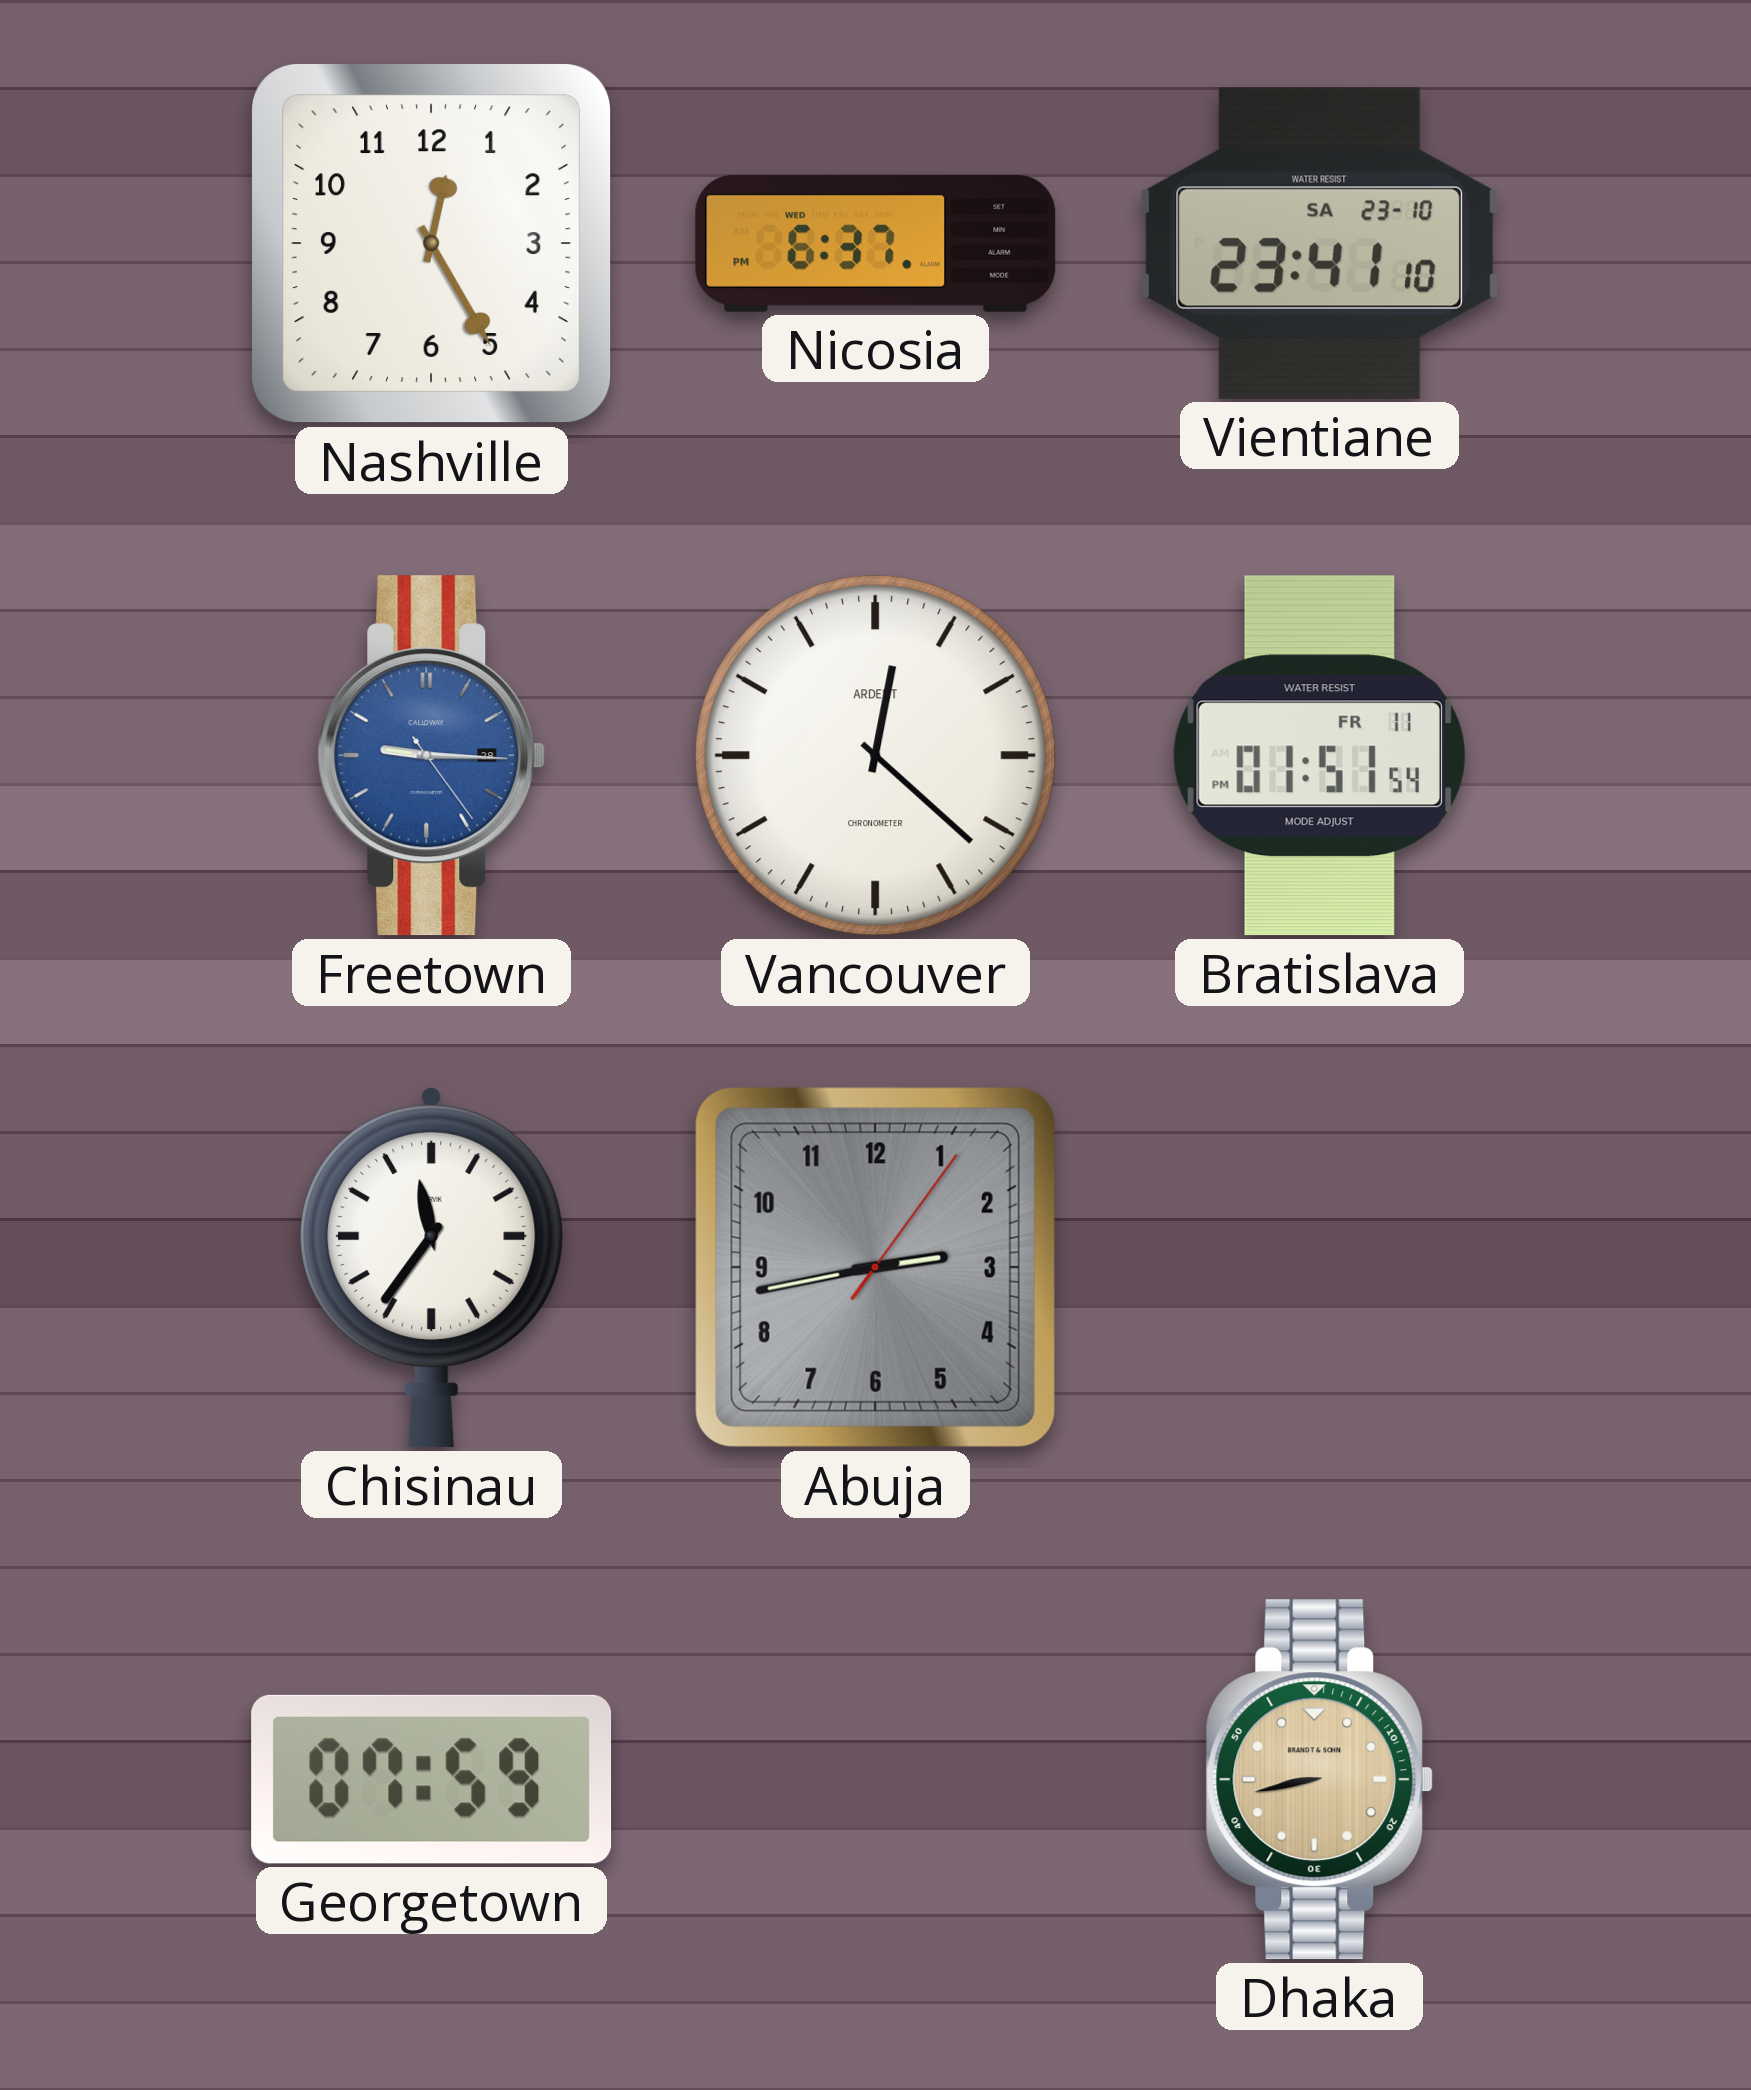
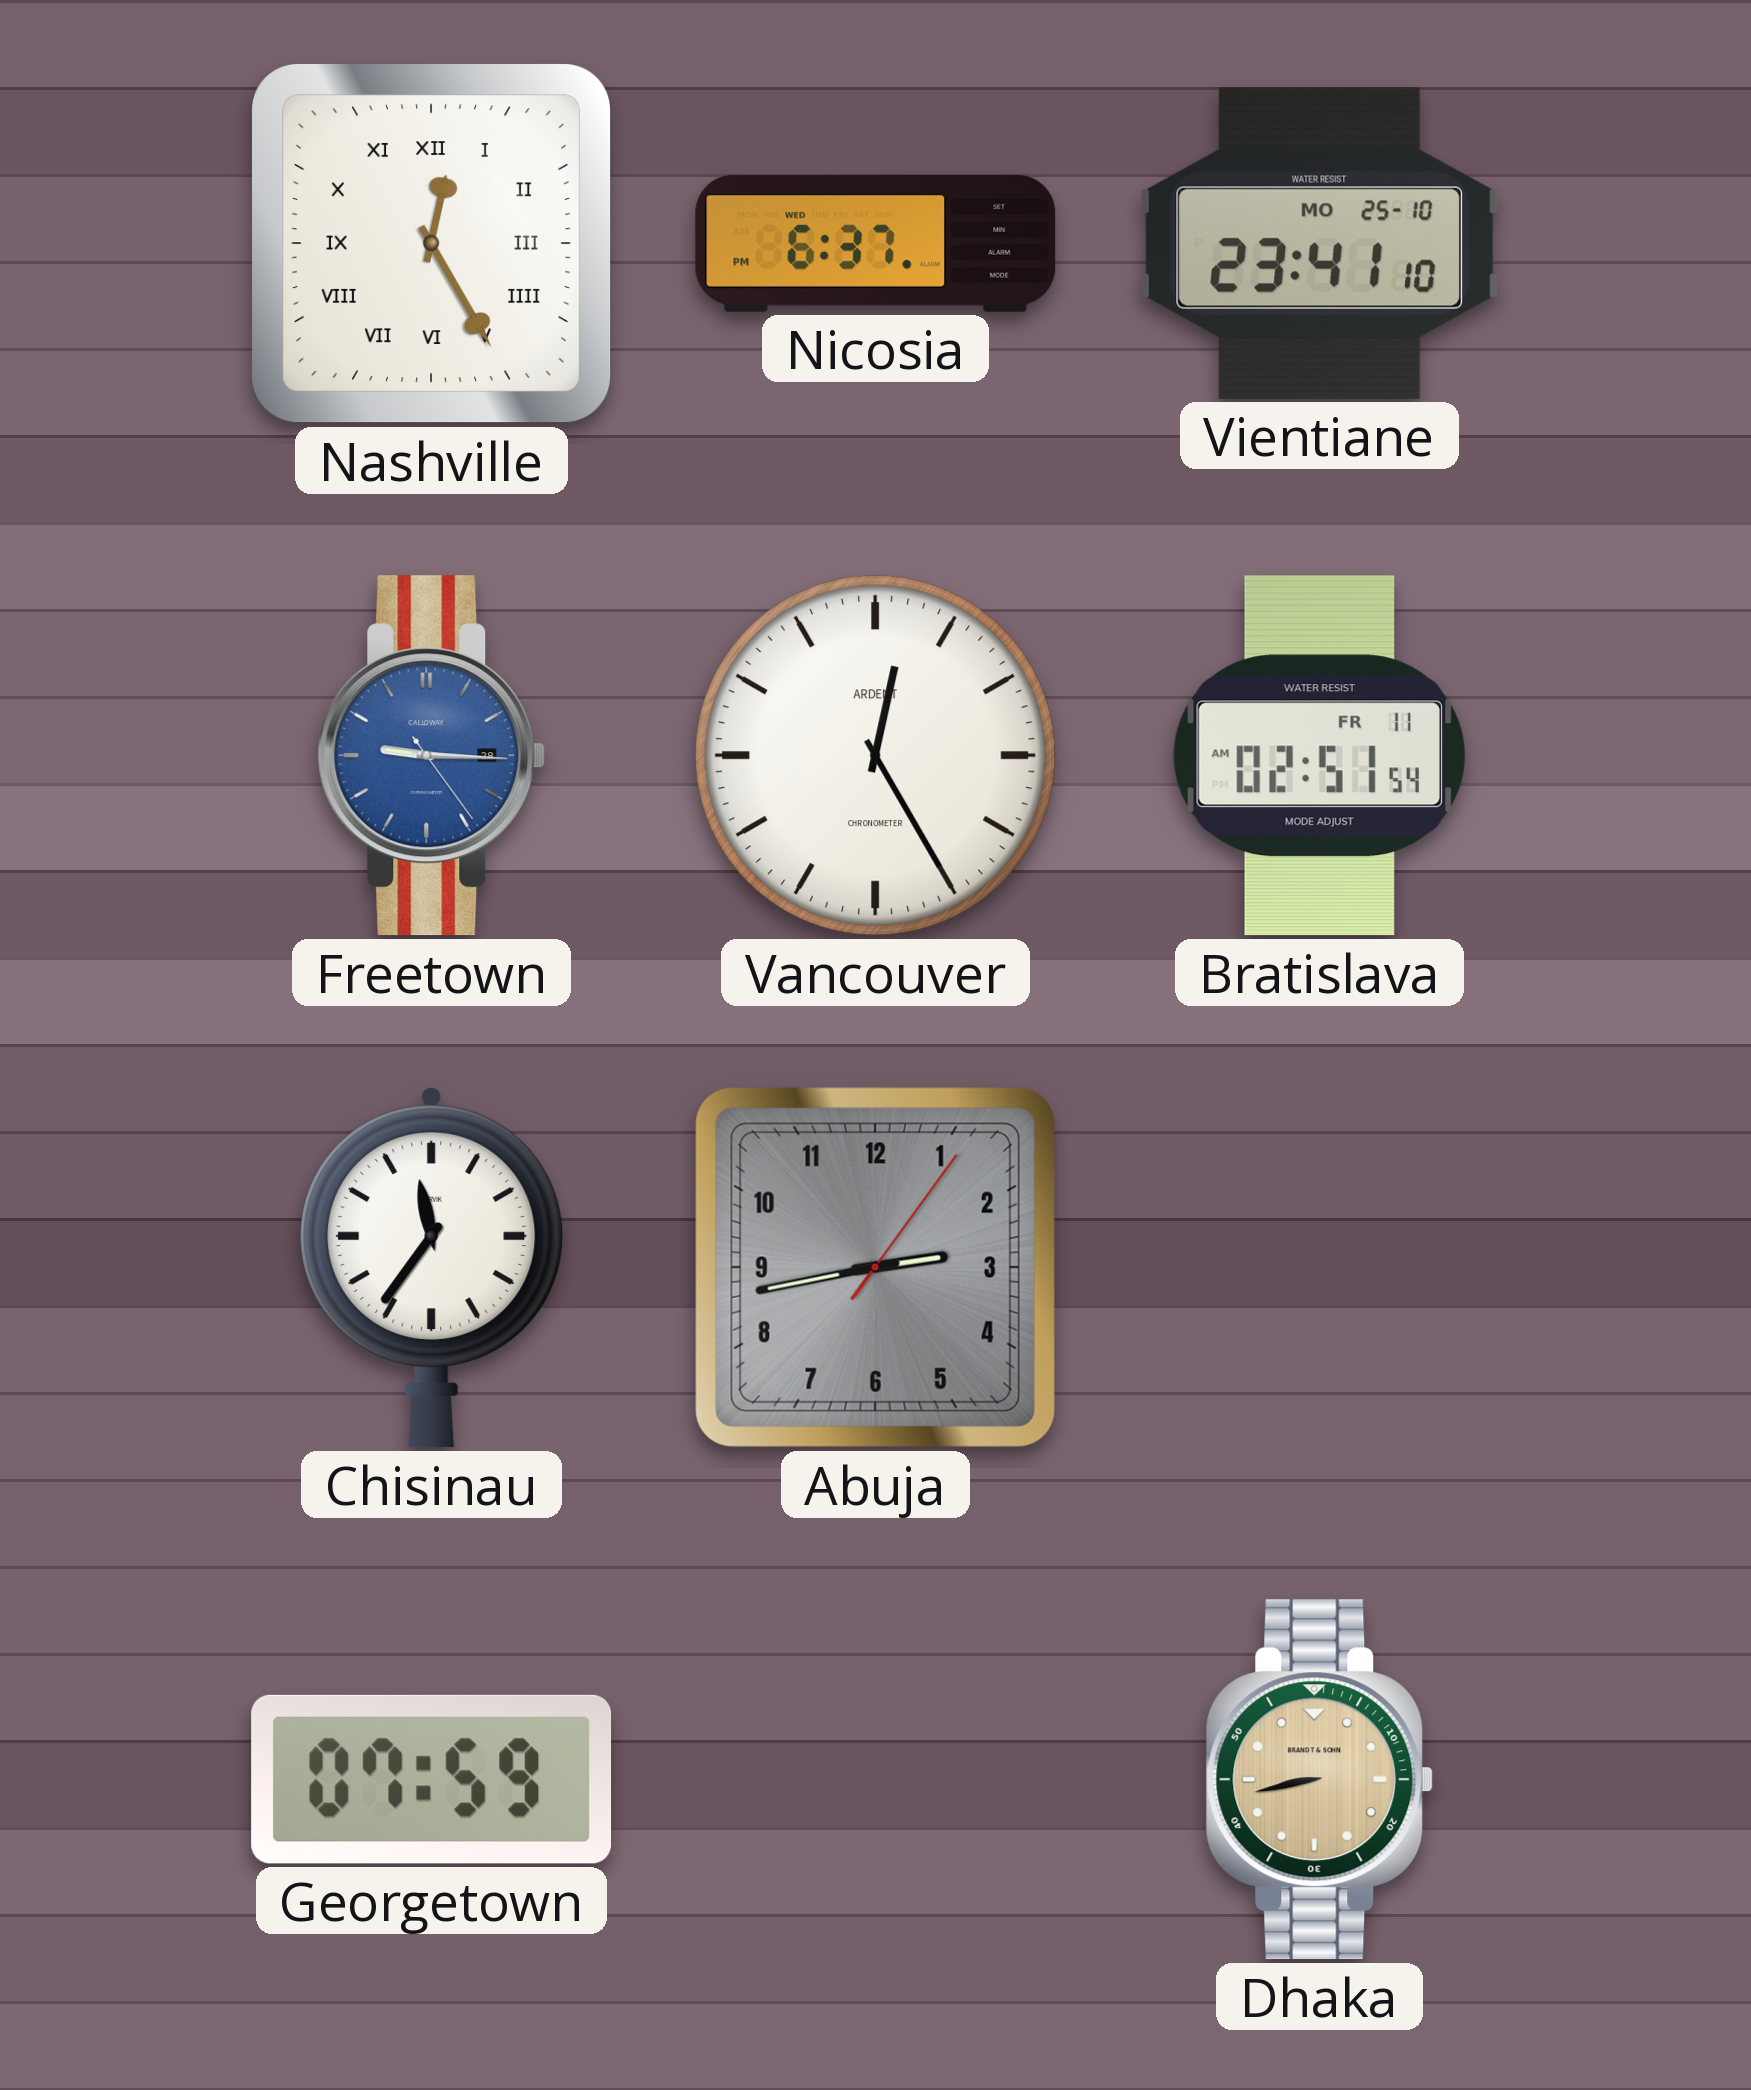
Nashville numerals: Arabic -> Roman
Vientiane date: SA 23-10 -> MO 25-10
Vancouver: 12:22 -> 12:25
Bratislava: 01:51 -> 02:51
